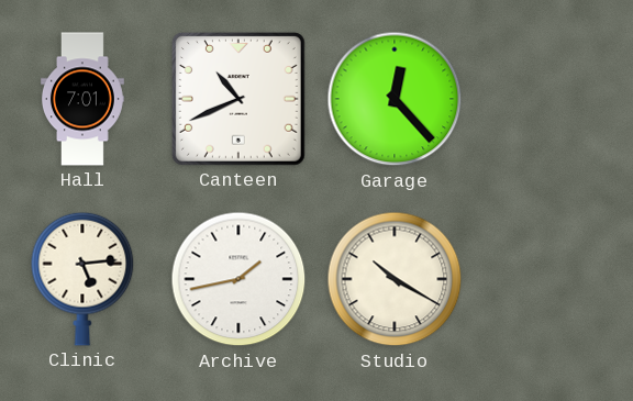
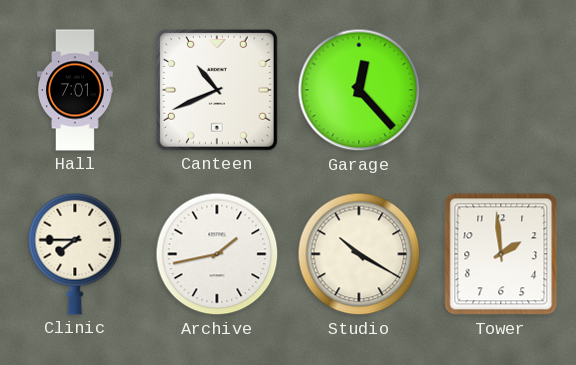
Clinic: 5:14 -> 7:45
Tower: none -> 1:59
